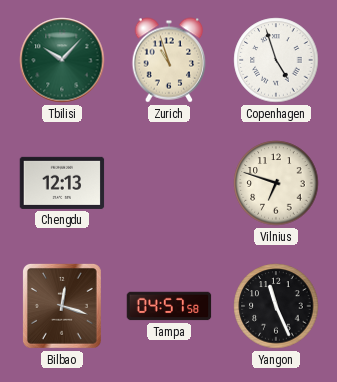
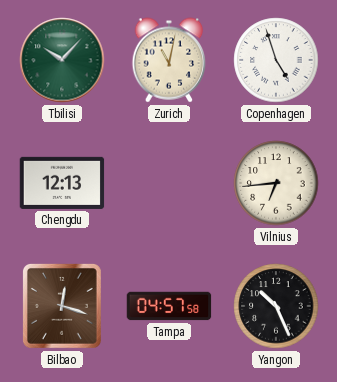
Zurich: 10:57 -> 11:02
Vilnius: 6:48 -> 6:44
Yangon: 11:26 -> 10:26
